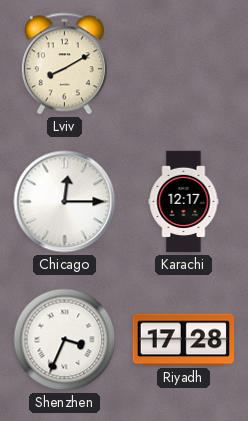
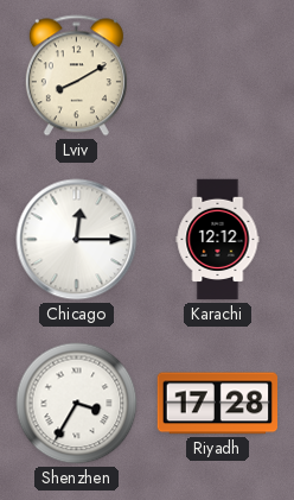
Karachi: 12:17 -> 12:12
Shenzhen: 3:34 -> 3:35
